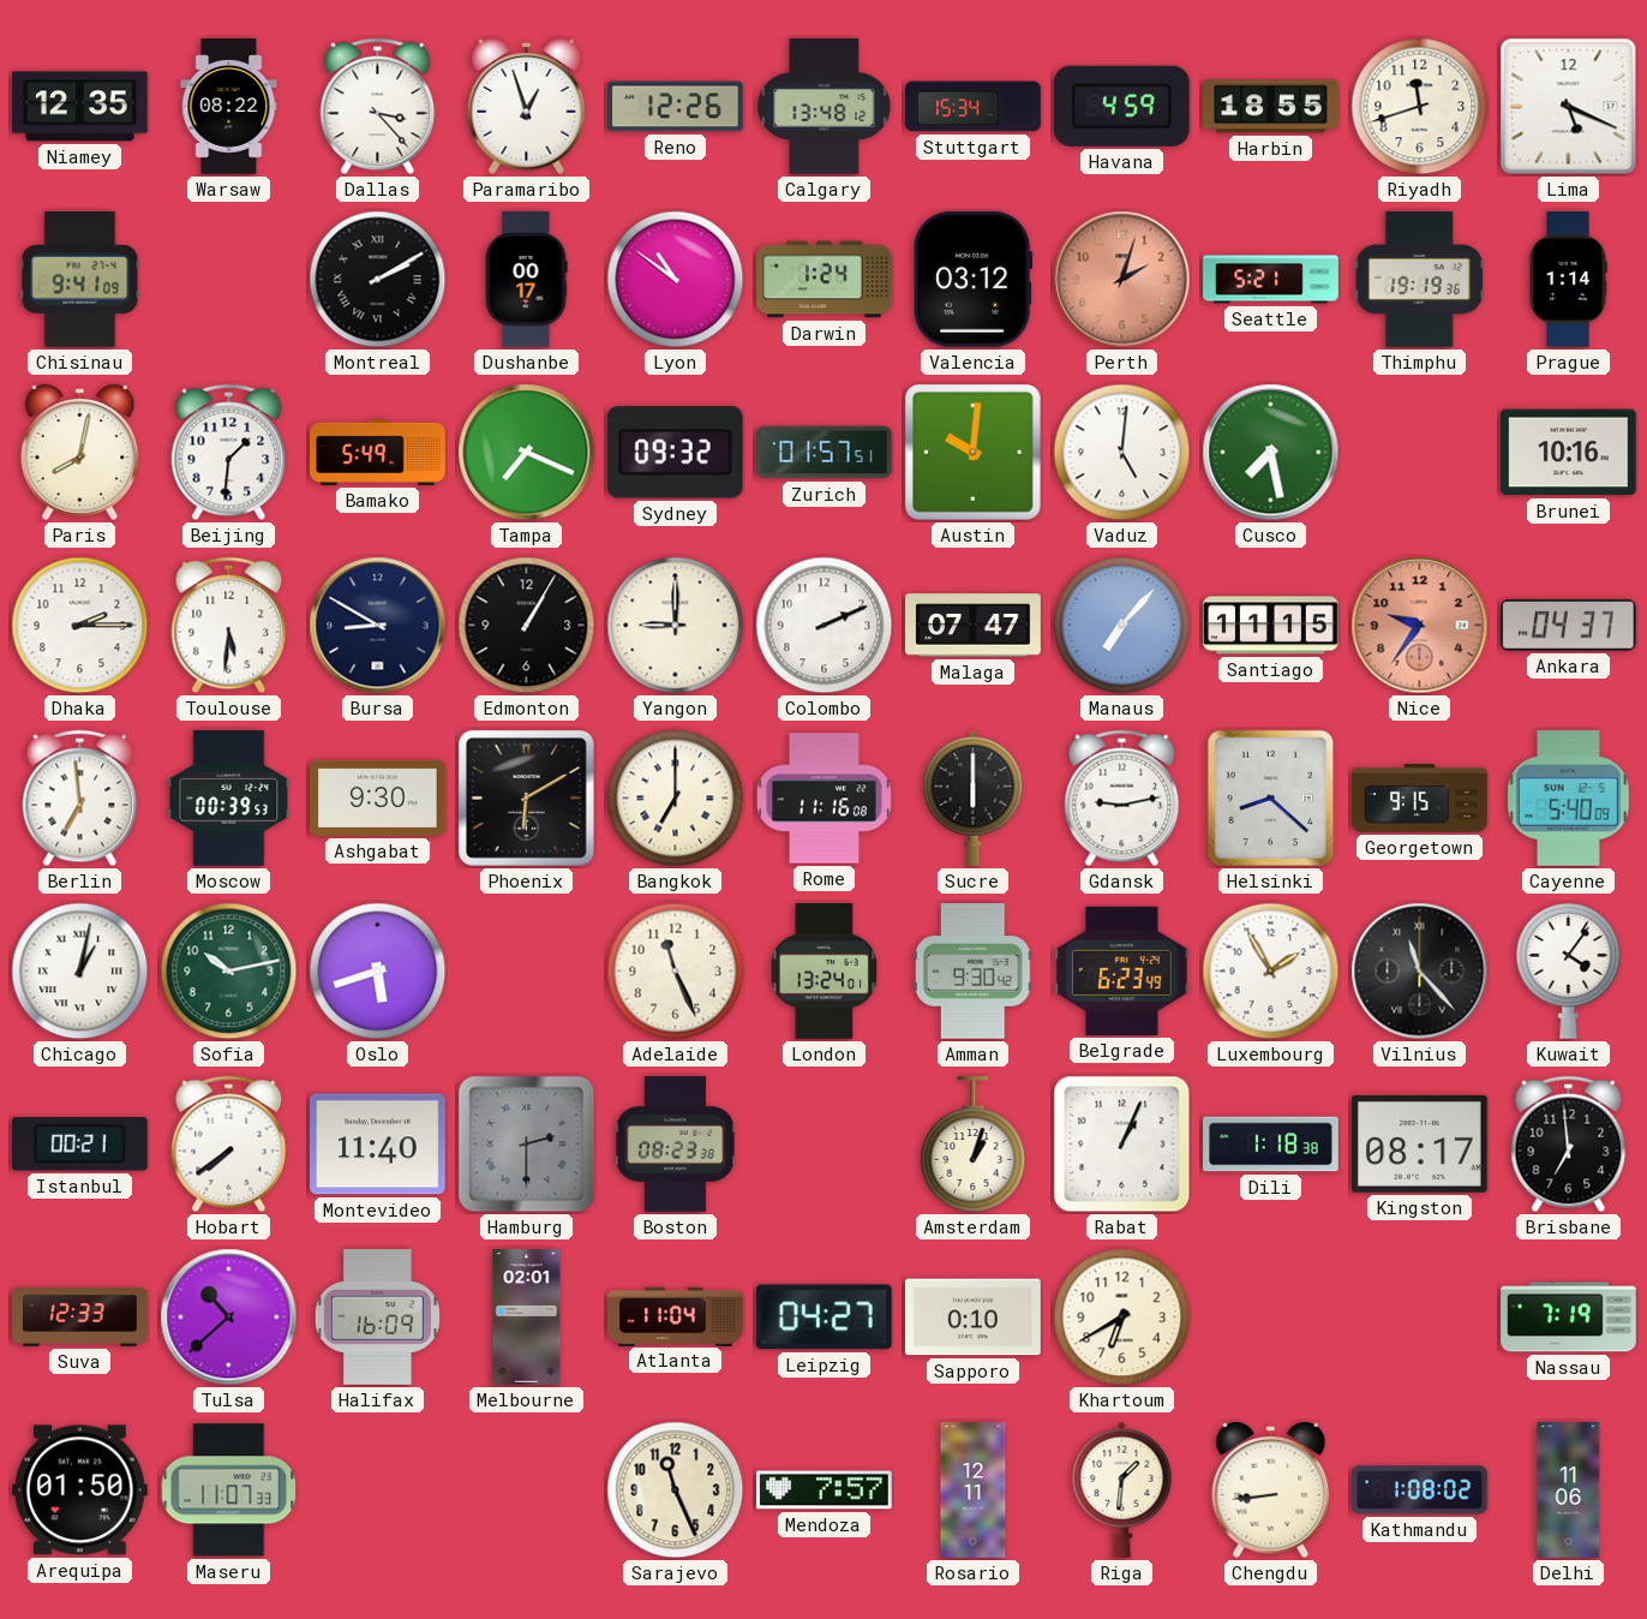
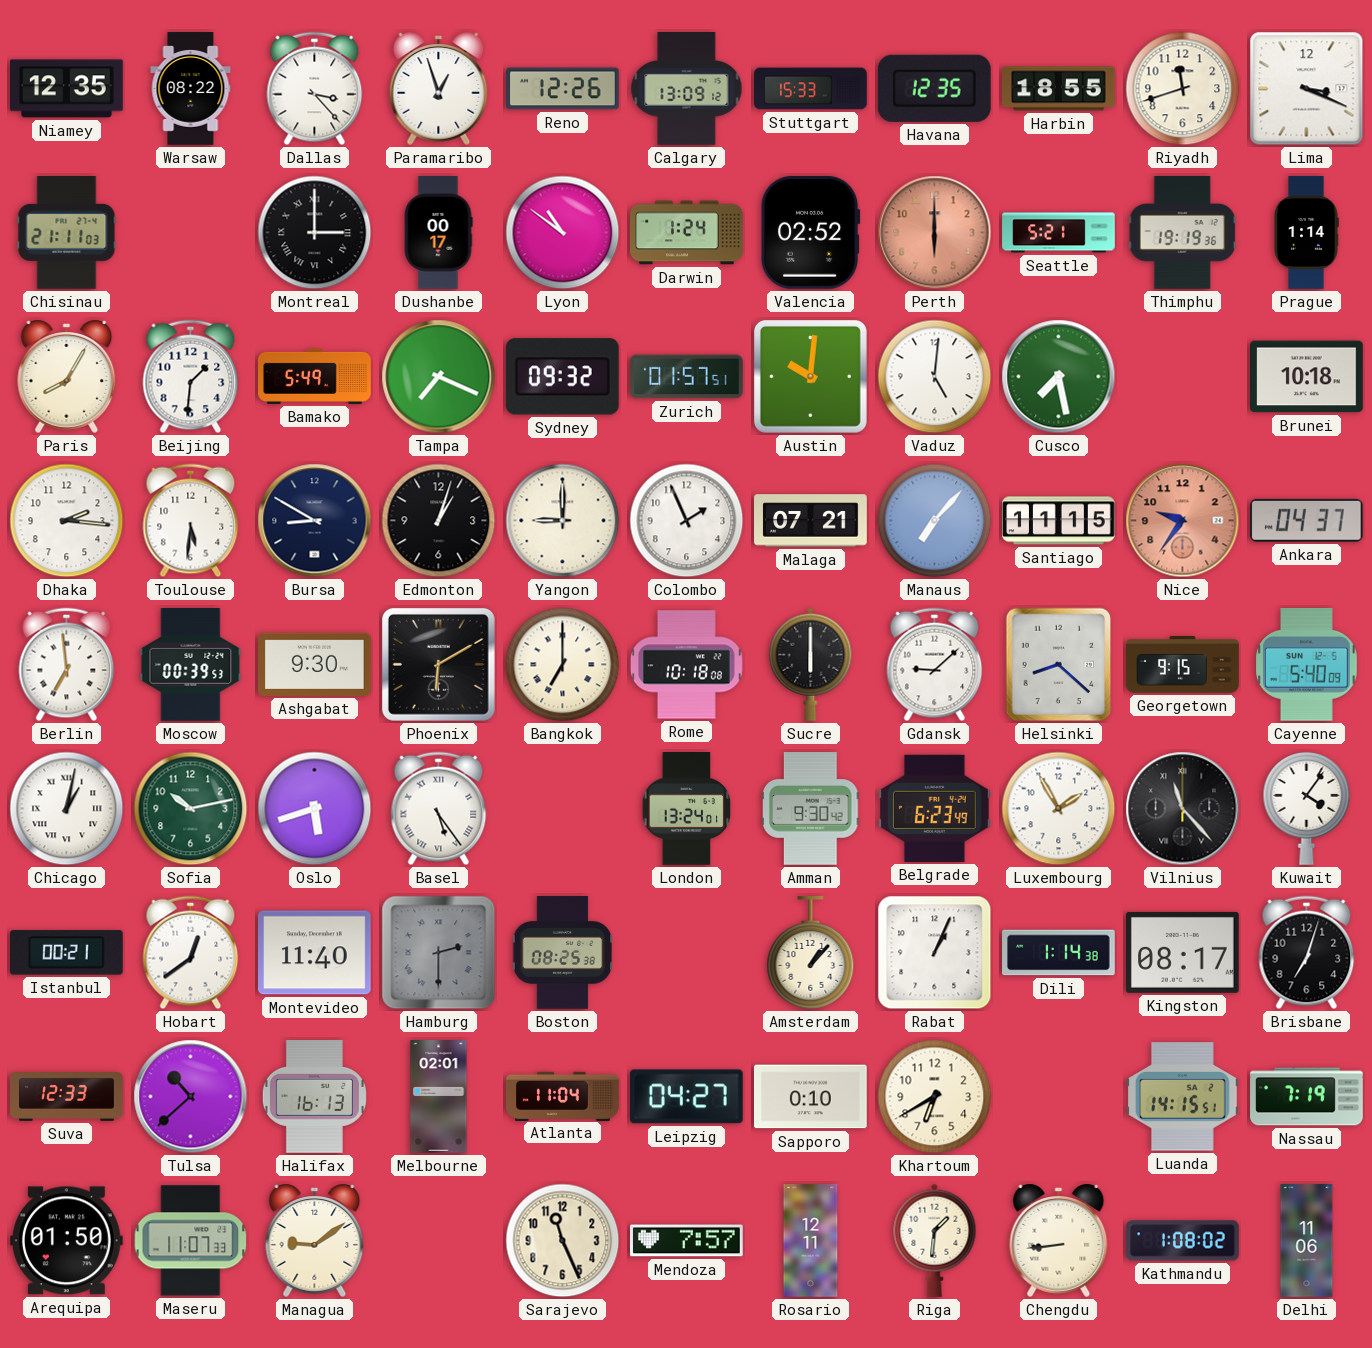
Calgary: 13:48 -> 13:09
Stuttgart: 15:34 -> 15:33
Havana: 4:59 -> 12:35
Lima: 5:19 -> 3:19
Chisinau: 9:41 -> 21:11
Montreal: 2:10 -> 3:00
Valencia: 03:12 -> 02:52
Perth: 2:03 -> 6:00
Paris: 8:02 -> 8:05
Brunei: 10:16 -> 10:18
Dhaka: 2:15 -> 2:16
Edmonton: 1:05 -> 1:03
Colombo: 2:11 -> 1:56
Malaga: 07:47 -> 07:21
Rome: 11:16 -> 10:18
Gdansk: 9:13 -> 9:08
Basel: none -> 5:24
Adelaide: 11:26 -> none
Hobart: 7:39 -> 12:39
Boston: 08:23 -> 08:25
Amsterdam: 1:03 -> 1:07
Dili: 1:18 -> 1:14
Brisbane: 6:59 -> 7:03
Halifax: 16:09 -> 16:13
Luanda: none -> 14:15
Managua: none -> 9:09
